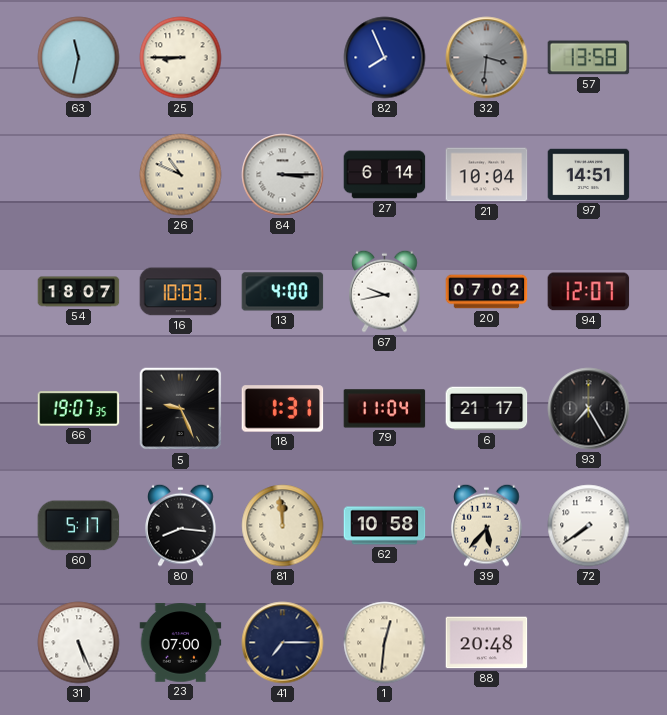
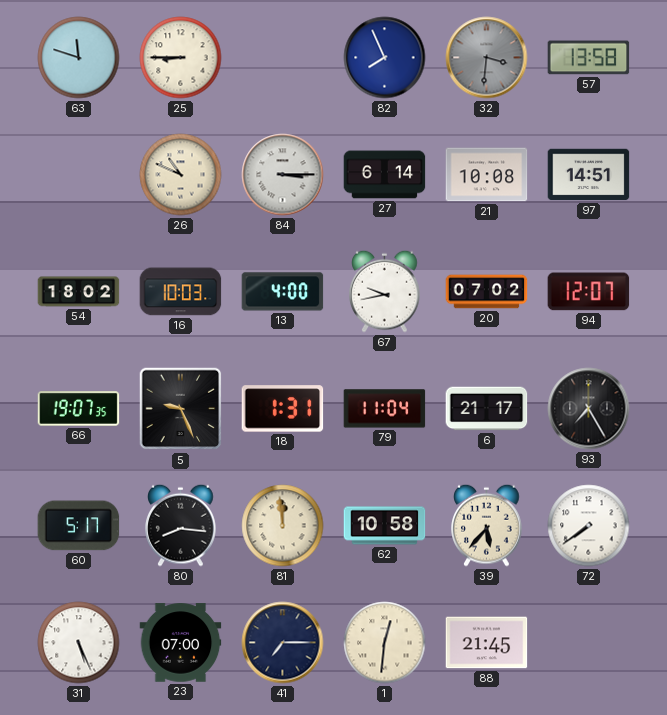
63: 11:32 -> 11:48
21: 10:04 -> 10:08
54: 18:07 -> 18:02
88: 20:48 -> 21:45
